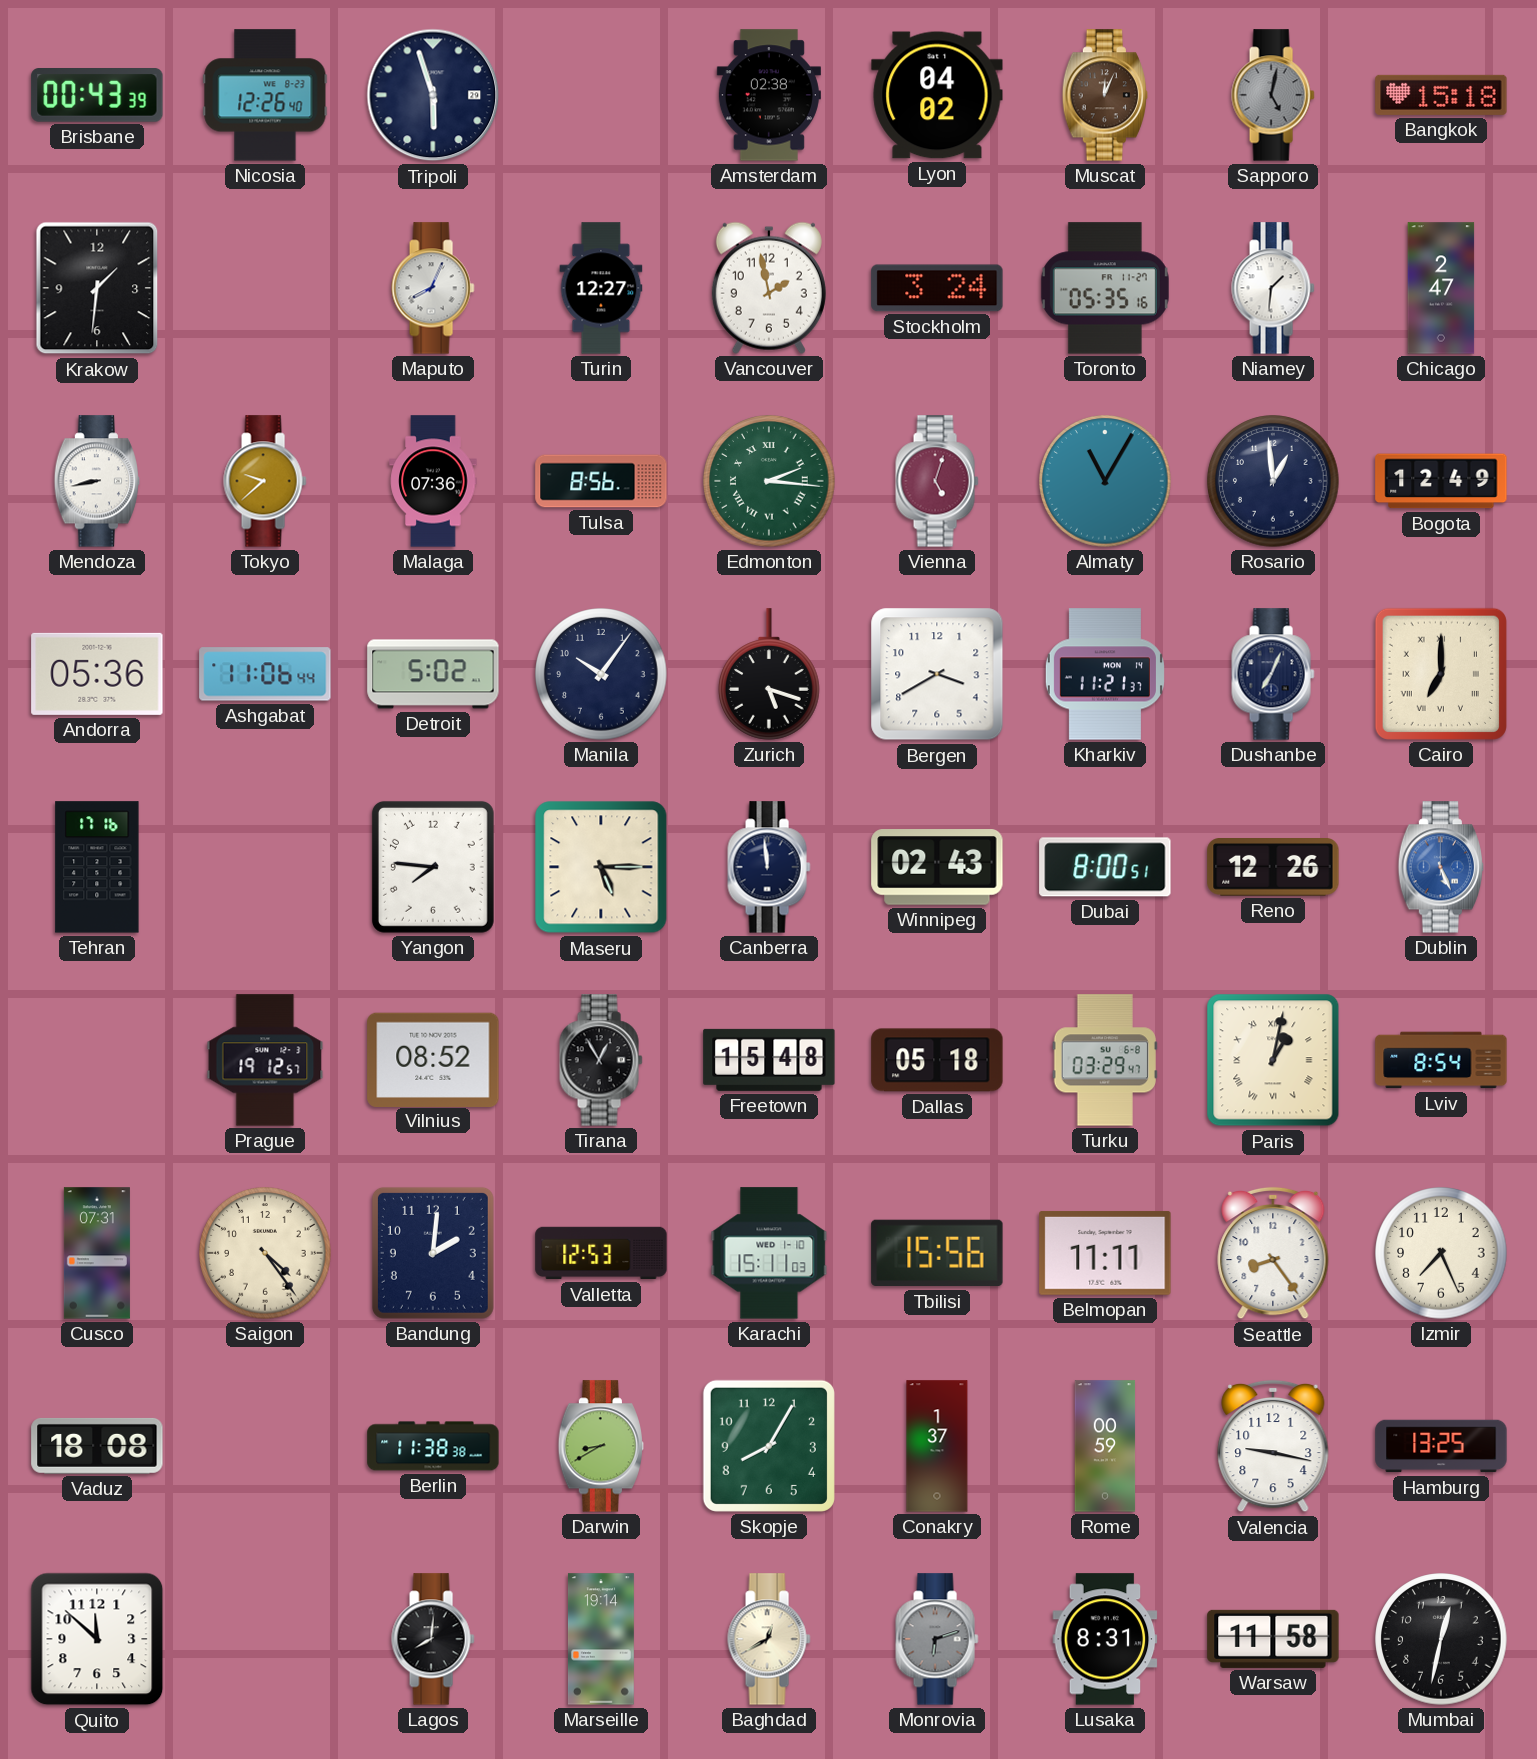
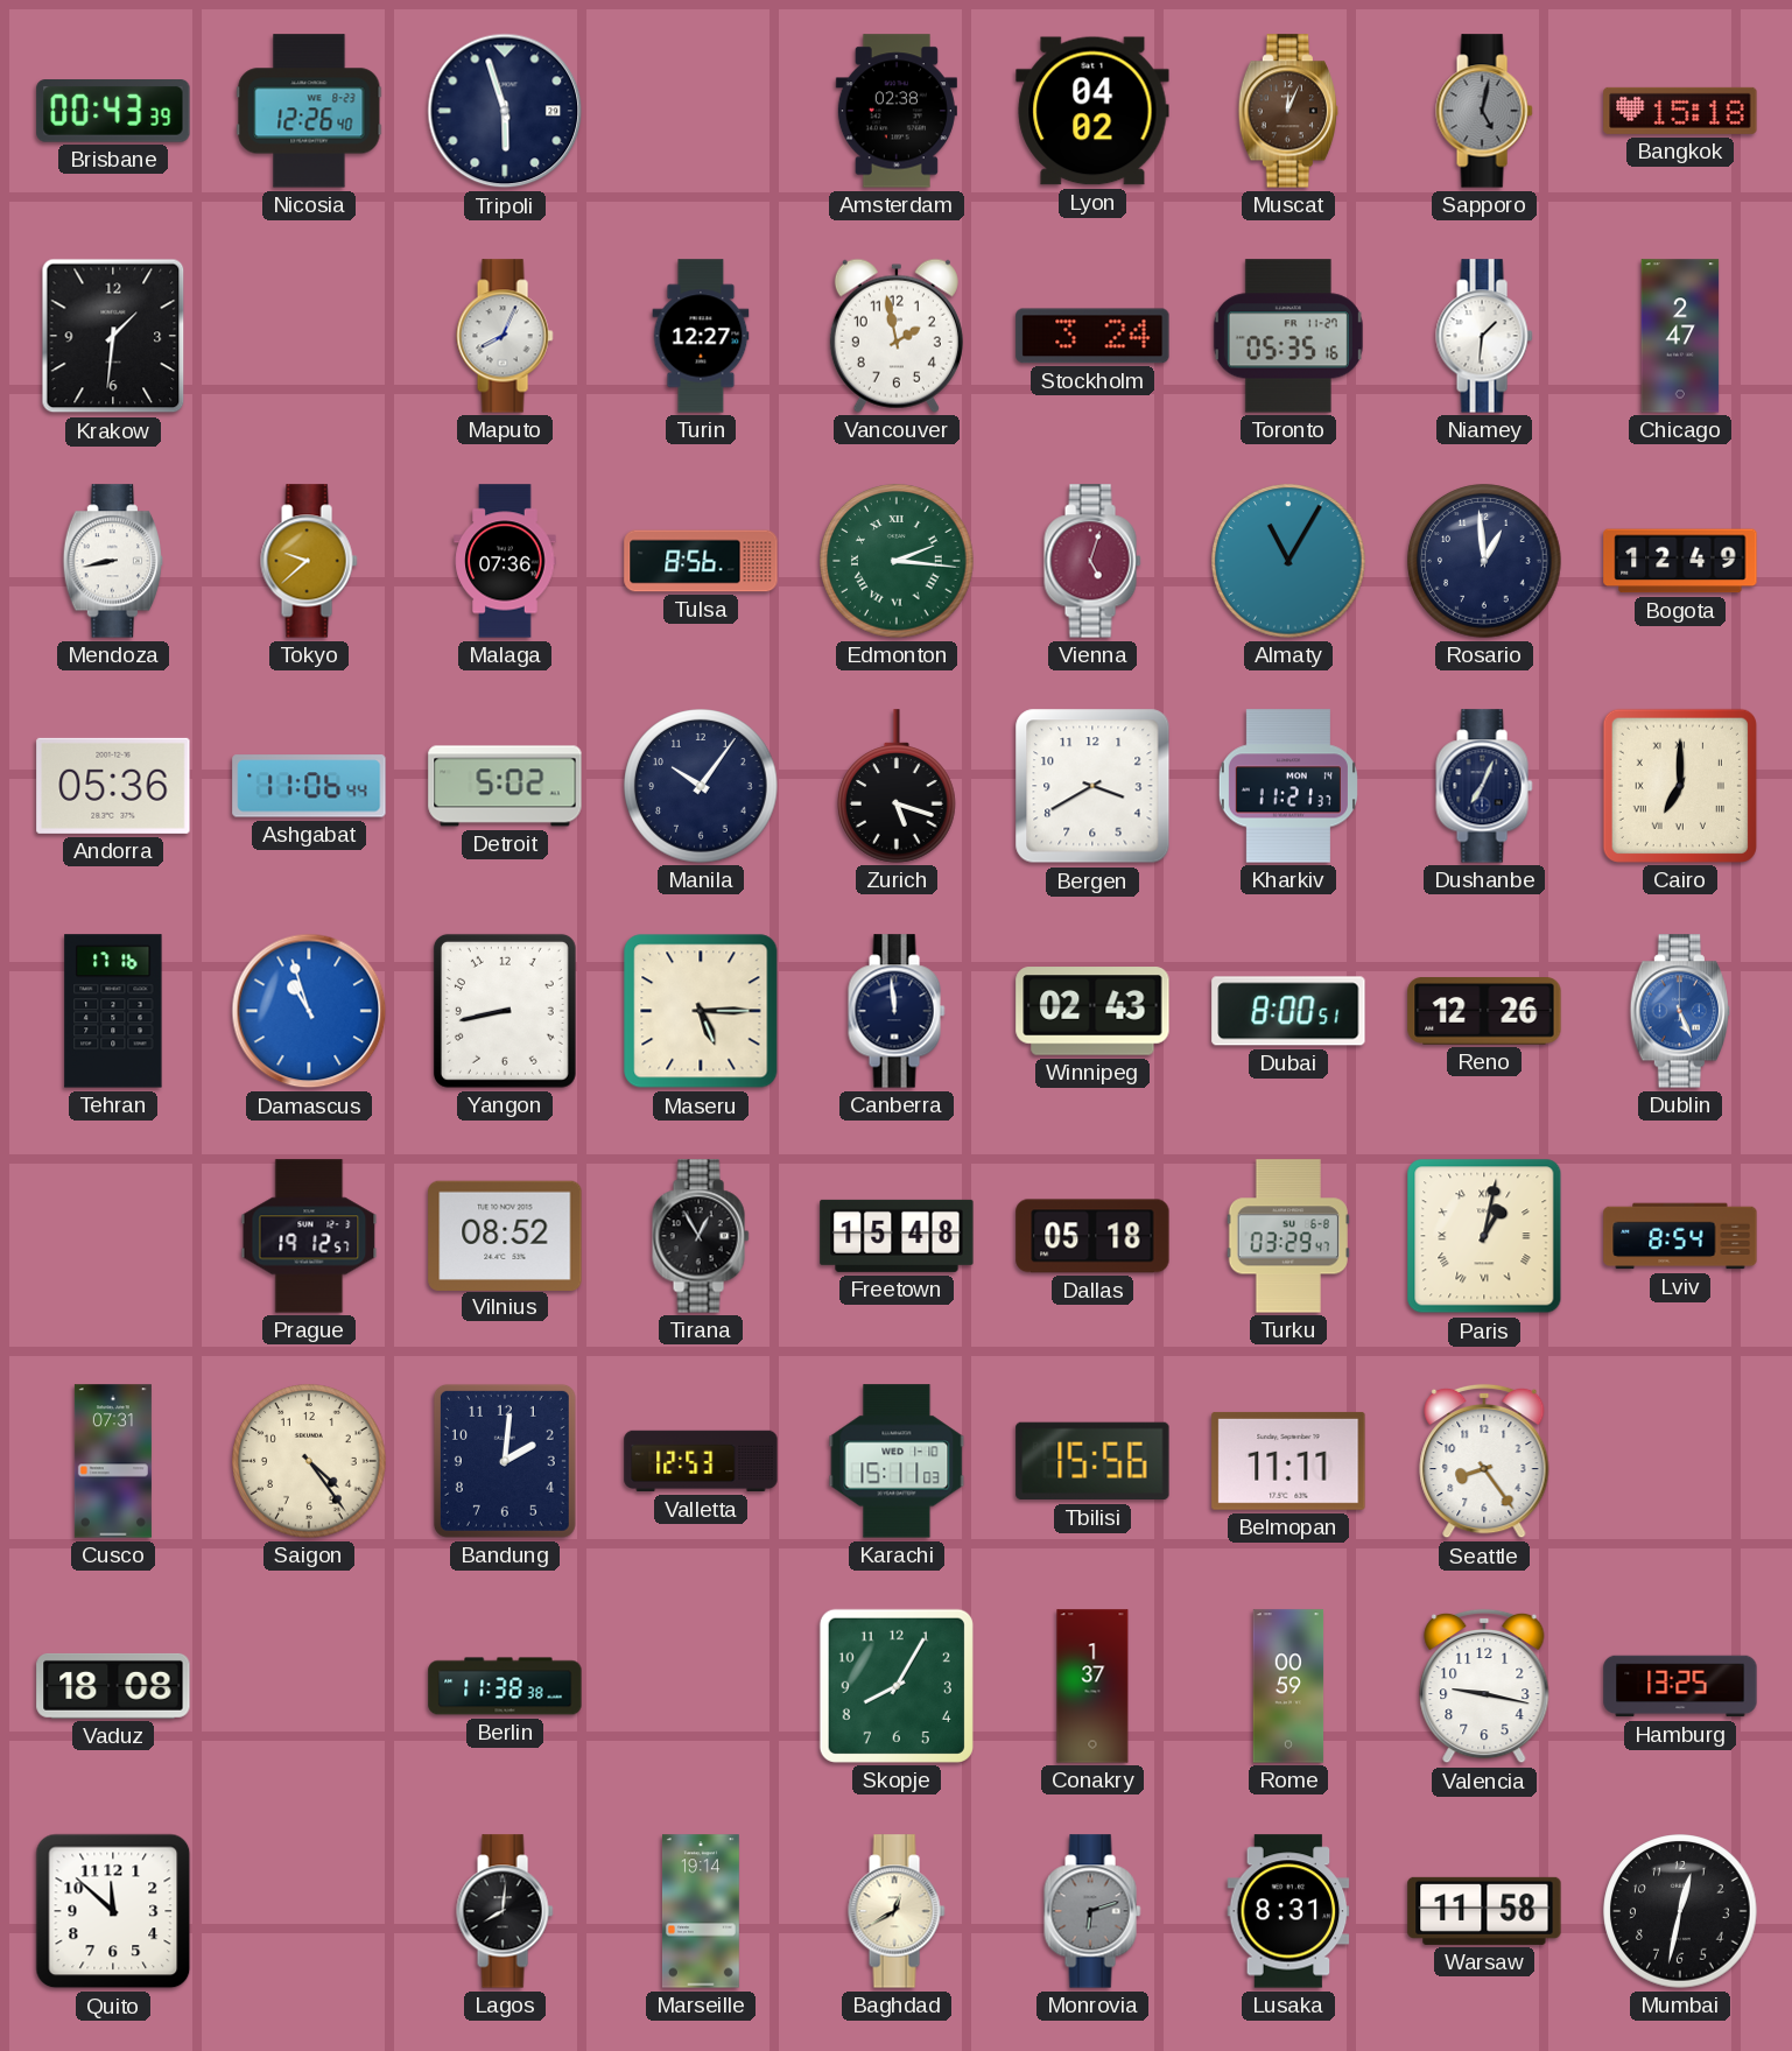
Damascus: none -> 10:57
Yangon: 7:46 -> 8:43
Izmir: 7:26 -> none
Darwin: 8:40 -> none
